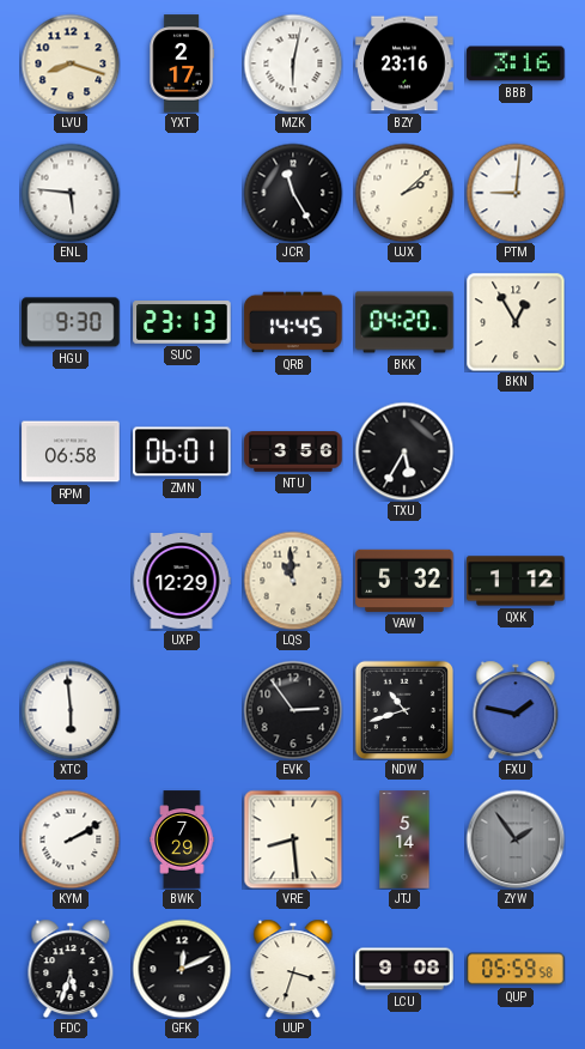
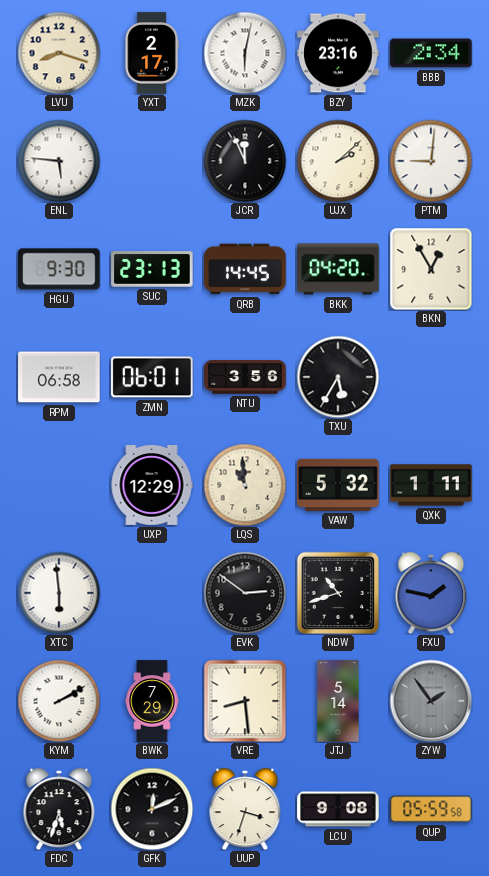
BBB: 3:16 -> 2:34
JCR: 11:25 -> 11:56
QXK: 1:12 -> 1:11
EVK: 2:54 -> 2:51
